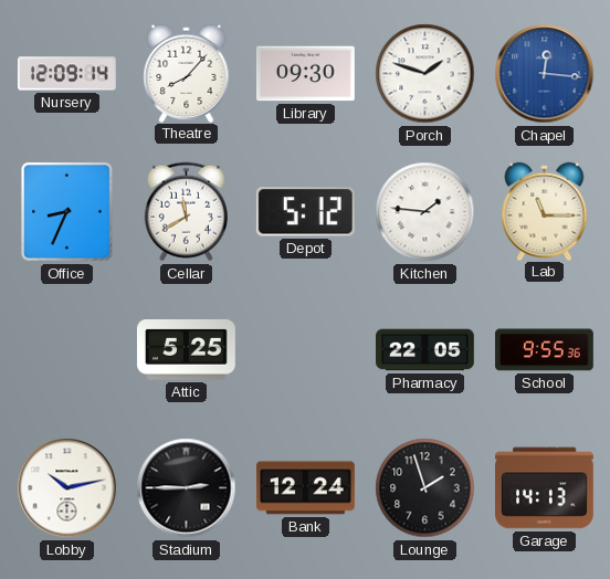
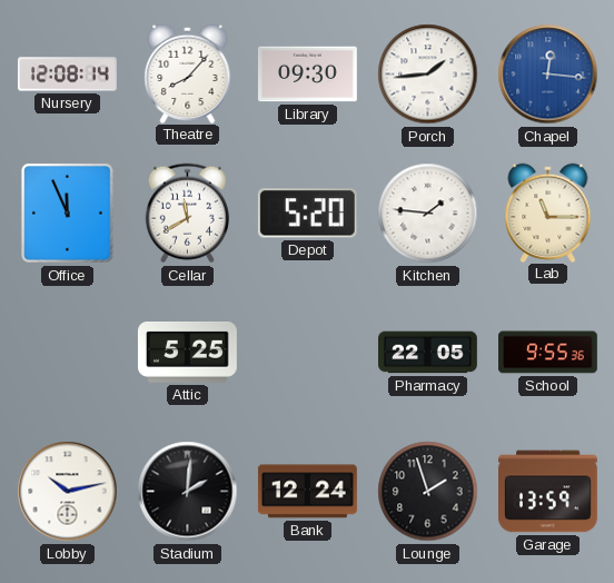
Nursery: 12:09 -> 12:08
Porch: 1:48 -> 1:44
Office: 8:34 -> 11:56
Depot: 5:12 -> 5:20
Stadium: 2:45 -> 2:01
Garage: 14:13 -> 13:59
